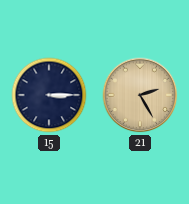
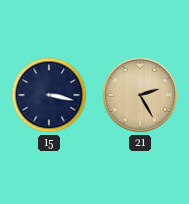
15: 3:15 -> 3:17
